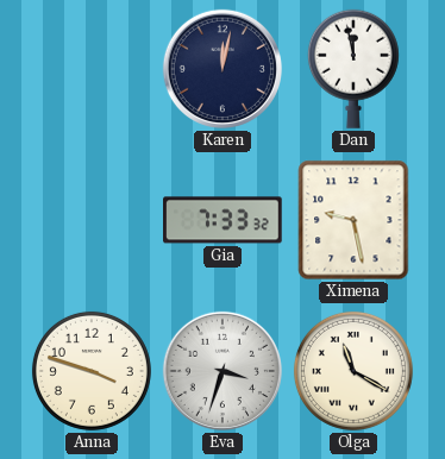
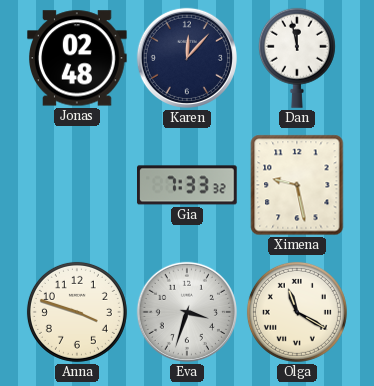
Jonas: none -> 02:48
Karen: 12:02 -> 12:07
